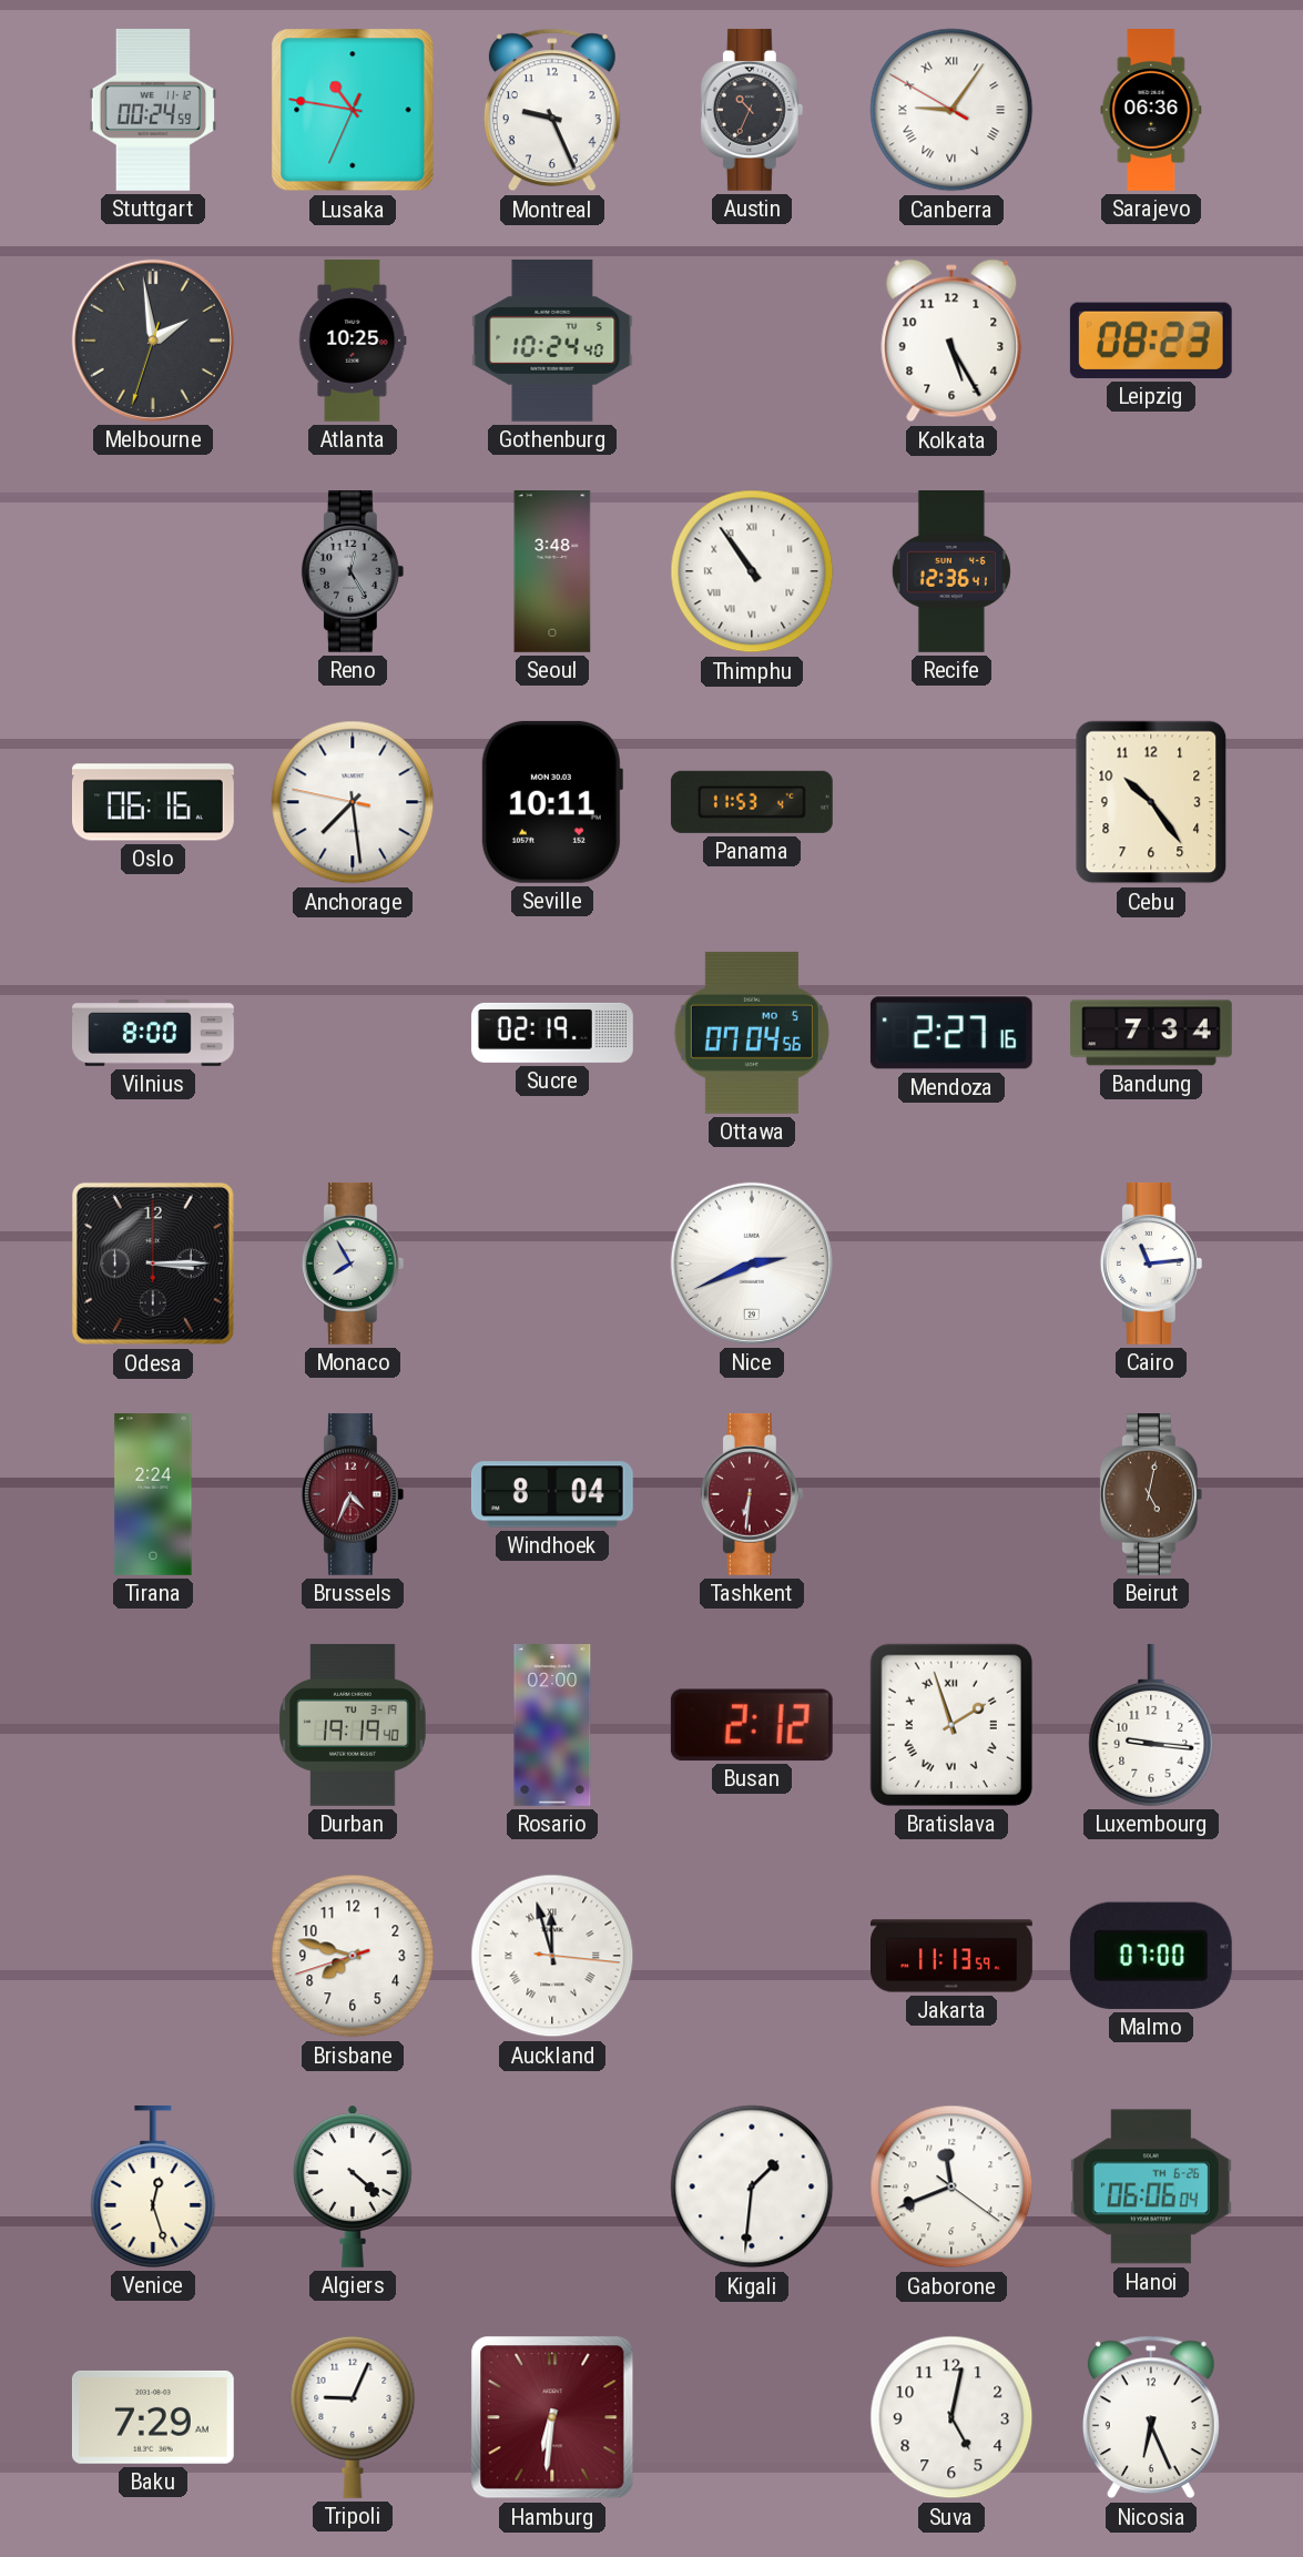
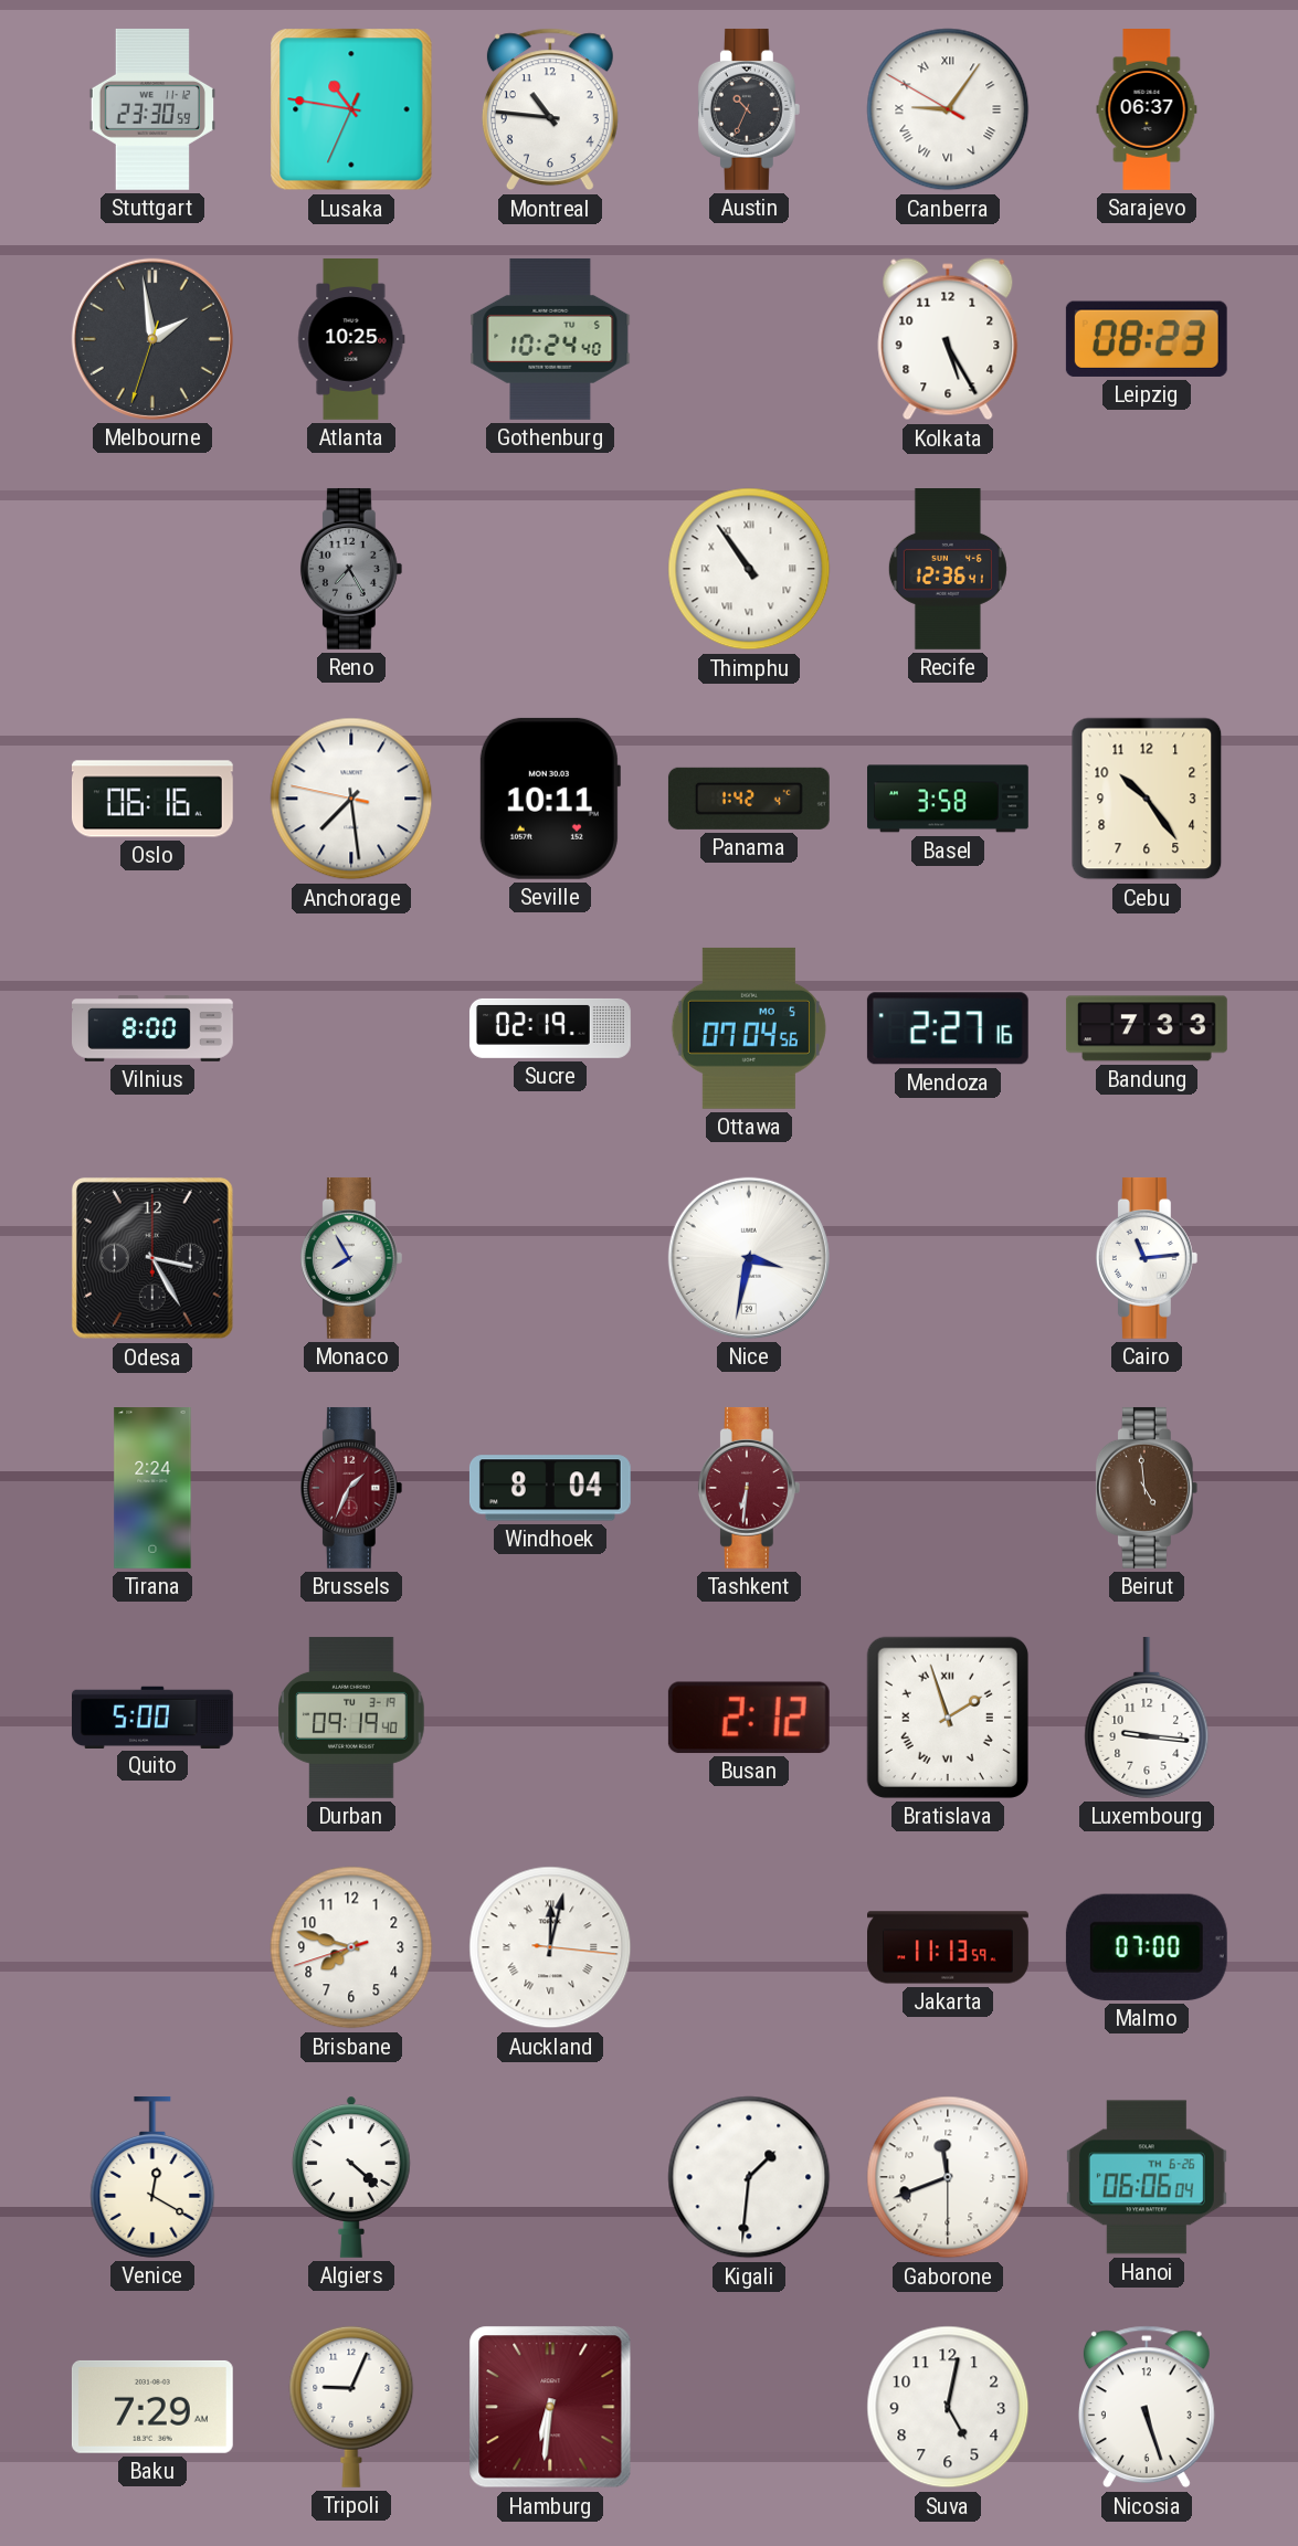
Stuttgart: 00:24 -> 23:30
Montreal: 9:26 -> 10:46
Sarajevo: 06:36 -> 06:37
Reno: 12:25 -> 7:25
Seoul: 3:48 -> none
Panama: 11:53 -> 1:42
Basel: none -> 3:58
Bandung: 7:34 -> 7:33
Odesa: 3:15 -> 3:25
Nice: 2:41 -> 3:32
Brussels: 4:34 -> 1:34
Beirut: 5:02 -> 4:59
Quito: none -> 5:00
Durban: 19:19 -> 09:19
Rosario: 02:00 -> none
Auckland: 11:57 -> 12:02
Venice: 12:27 -> 12:20
Gaborone: 11:41:21 -> 11:41:30
Nicosia: 6:26 -> 5:27
